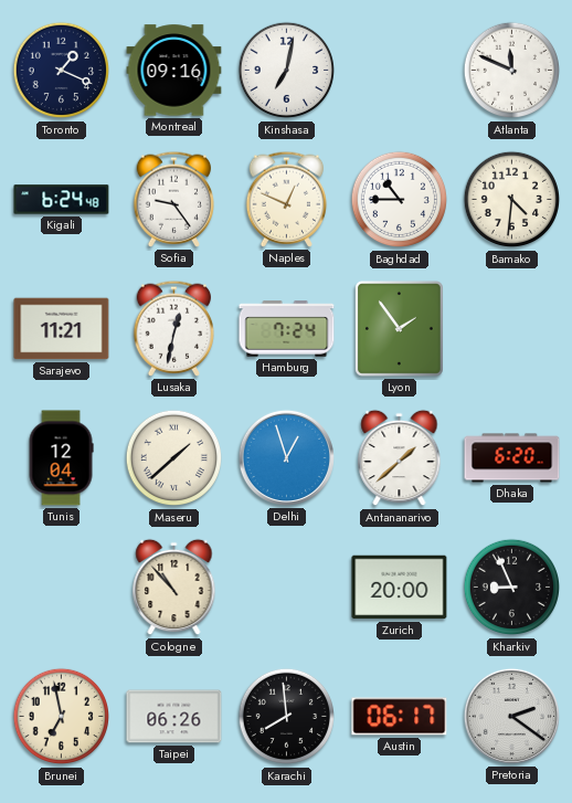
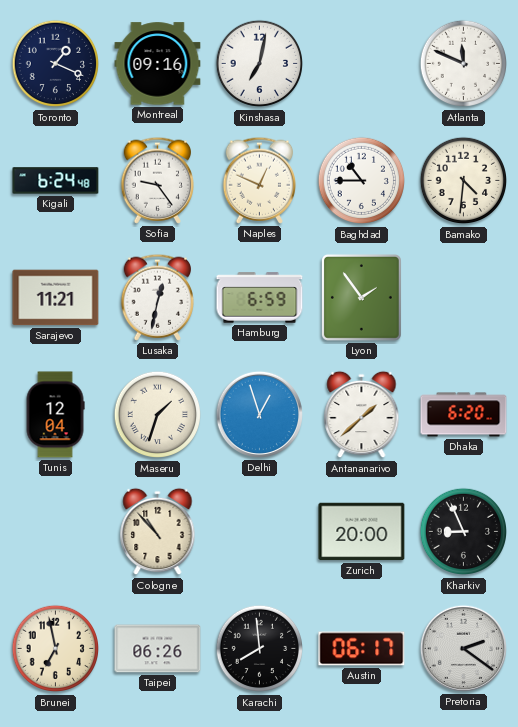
Hamburg: 7:24 -> 6:59
Maseru: 1:38 -> 1:33
